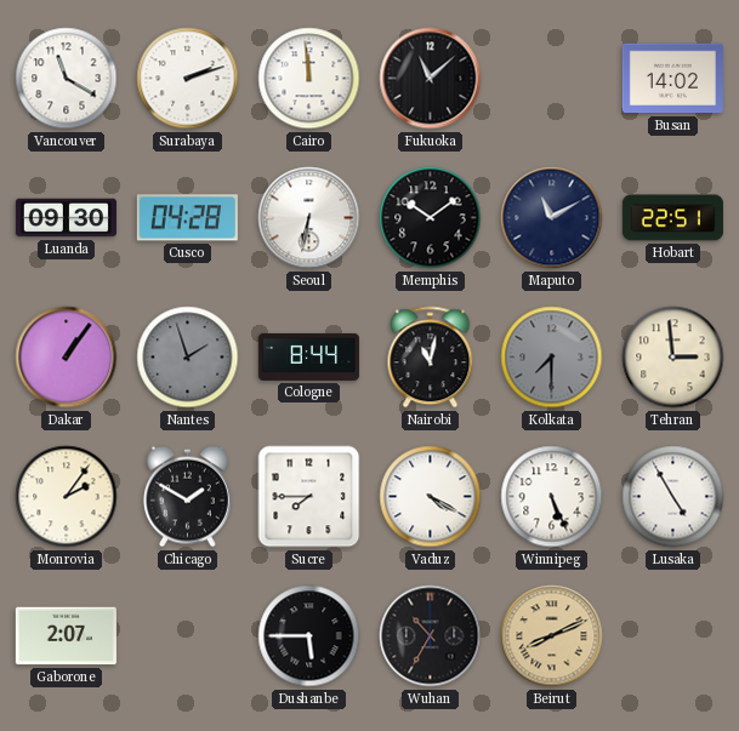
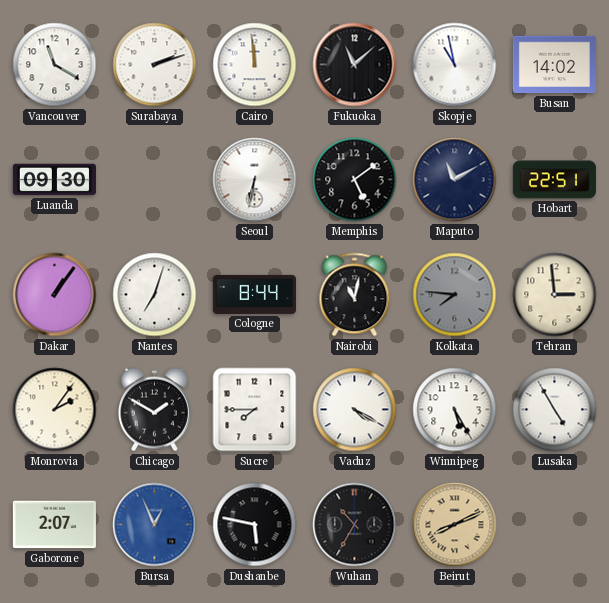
Skopje: none -> 10:58
Cusco: 04:28 -> none
Memphis: 10:09 -> 5:09
Nantes: 1:57 -> 7:03
Nantes dial: grey -> white
Kolkata: 7:30 -> 7:46
Winnipeg: 5:26 -> 5:25
Bursa: none -> 12:56
Dushanbe: 5:45 -> 5:47
